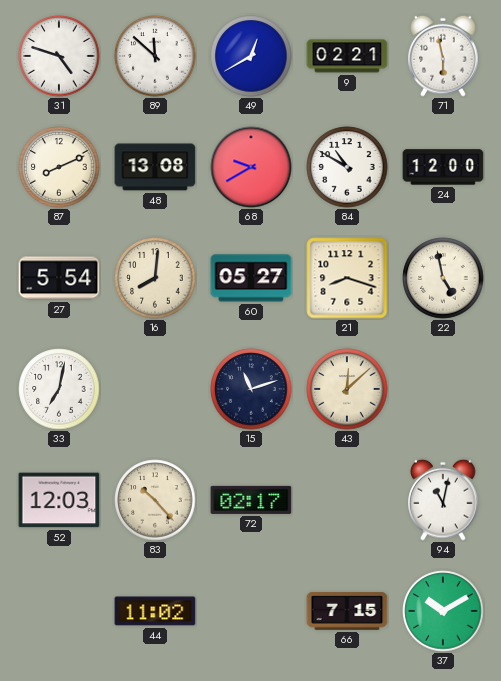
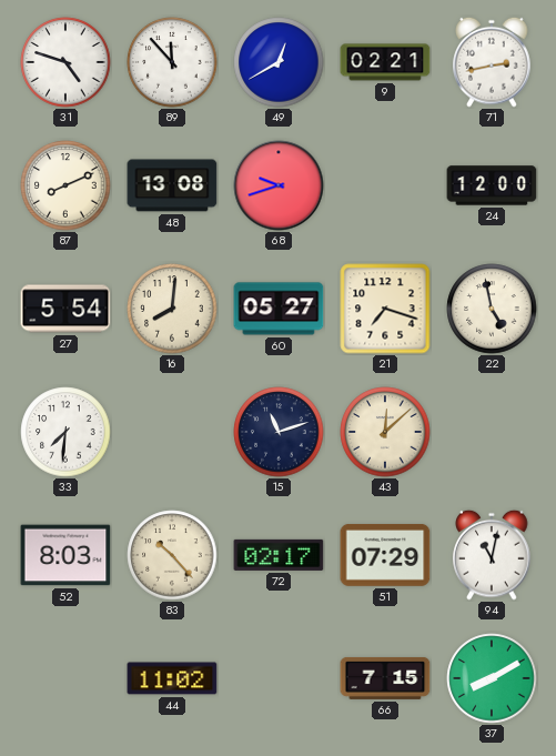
89: 11:52 -> 11:53
71: 5:58 -> 2:43
68: 9:40 -> 9:42
84: 10:50 -> none
21: 8:18 -> 7:18
33: 7:02 -> 7:31
52: 12:03 -> 8:03
51: none -> 07:29
37: 10:10 -> 8:10
